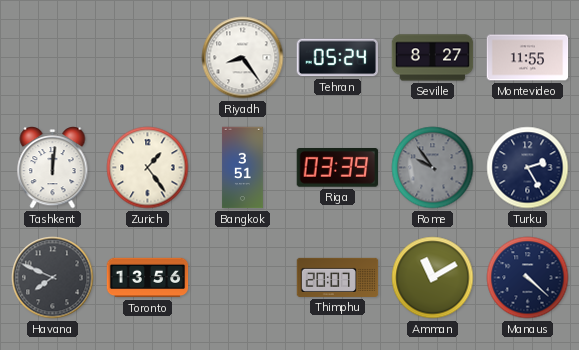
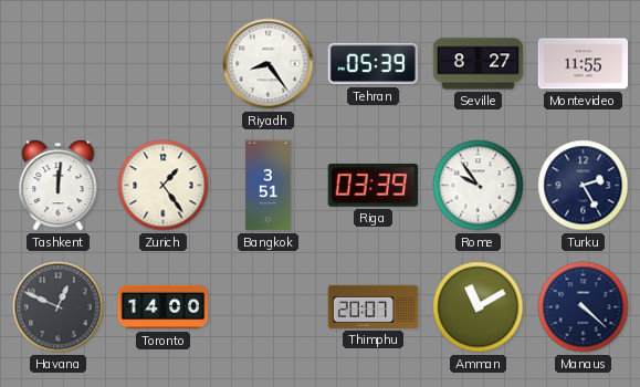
Tehran: 05:24 -> 05:39
Rome dial: grey -> white
Havana: 7:49 -> 12:49
Toronto: 13:56 -> 14:00
